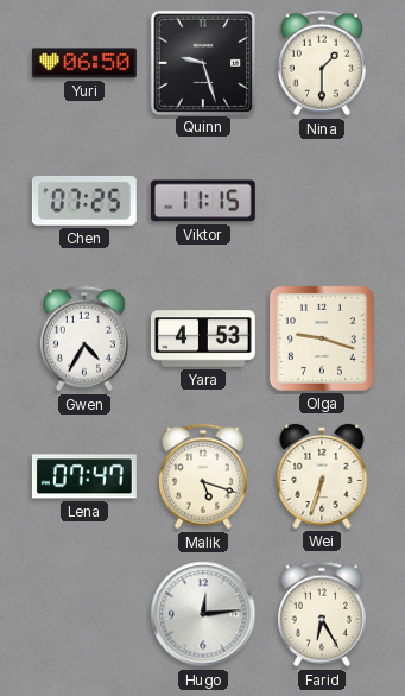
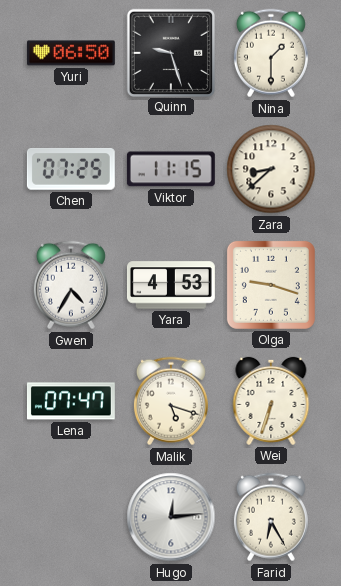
Zara: none -> 8:38
